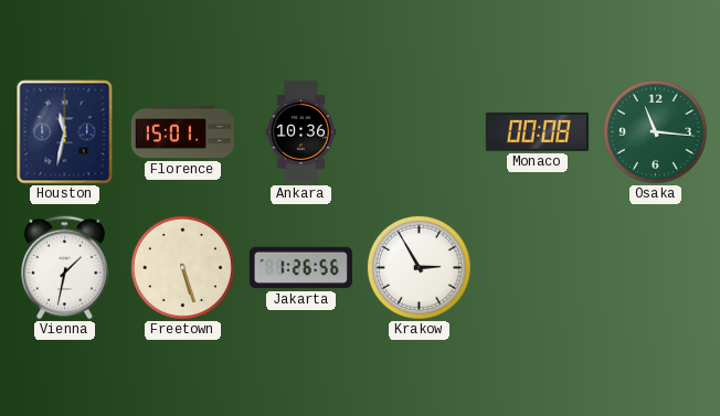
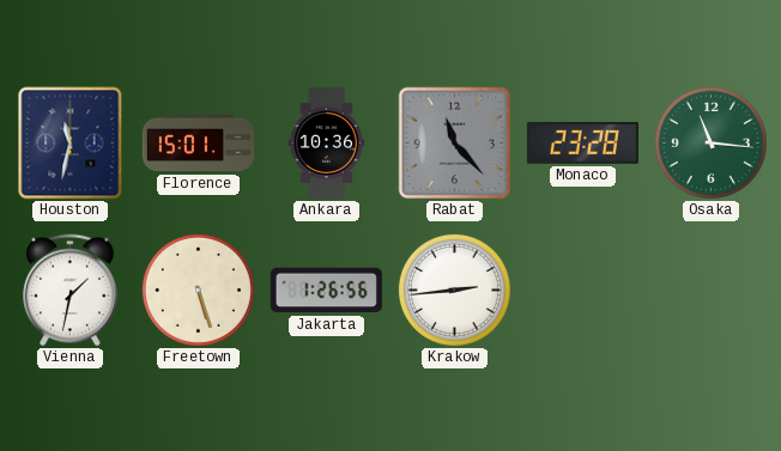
Rabat: none -> 11:23
Monaco: 00:08 -> 23:28
Krakow: 2:55 -> 2:44
